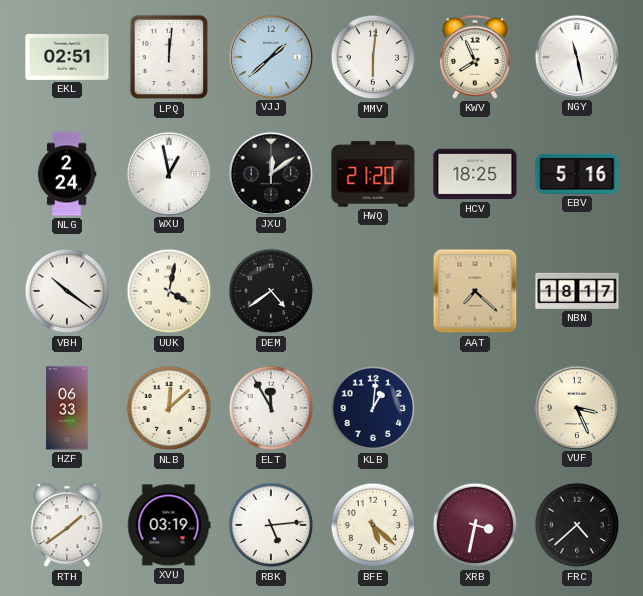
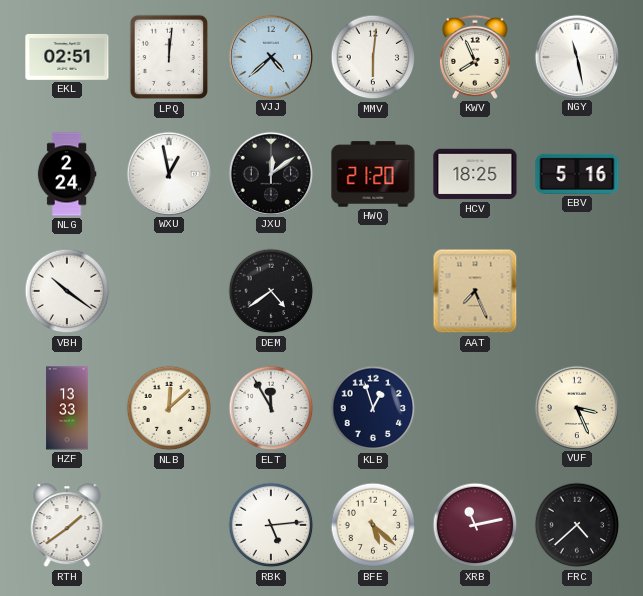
VJJ: 1:38 -> 4:38
UUK: 4:02 -> none
AAT: 7:22 -> 7:26
NBN: 18:17 -> none
HZF: 06:33 -> 13:33
KLB: 1:01 -> 12:57
XVU: 03:19 -> none
XRB: 3:32 -> 11:13
